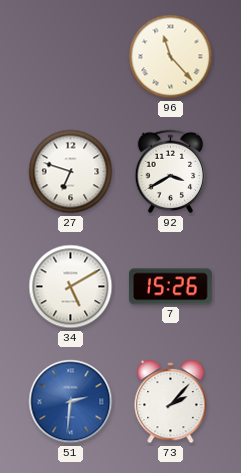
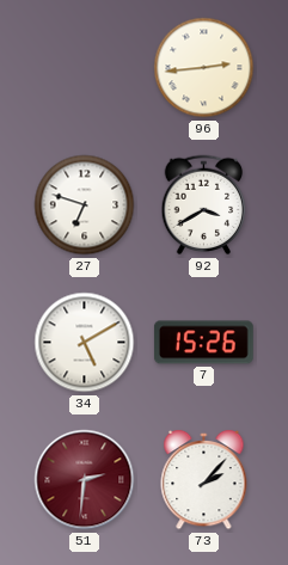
96: 11:23 -> 2:44
51 dial: blue -> burgundy
